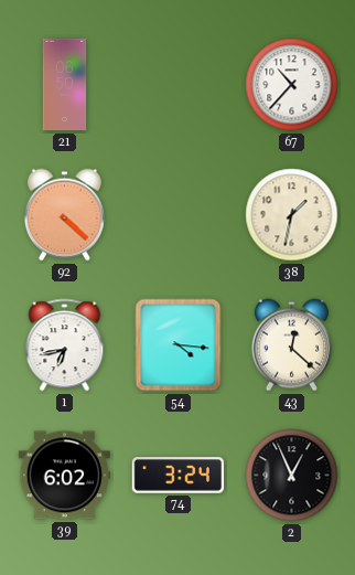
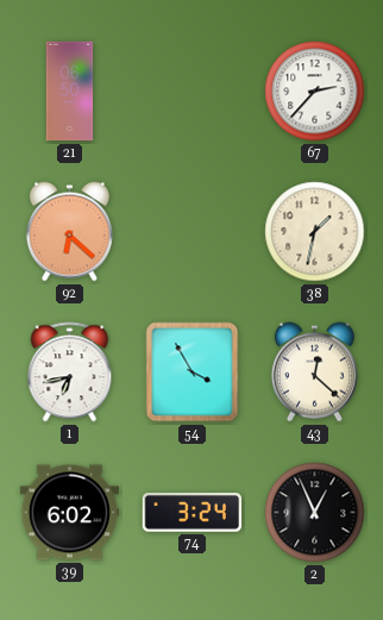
67: 10:37 -> 2:37
92: 4:22 -> 6:22
54: 4:16 -> 3:55
